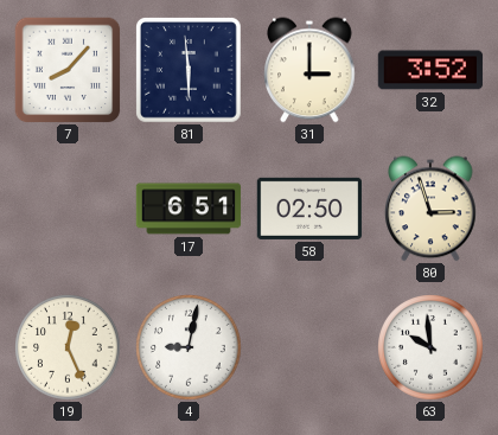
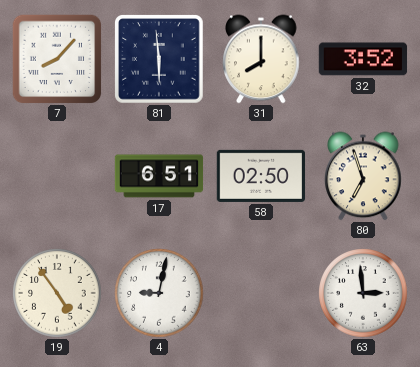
31: 3:00 -> 8:00
80: 2:57 -> 6:57
19: 12:26 -> 4:54
63: 9:59 -> 2:59
